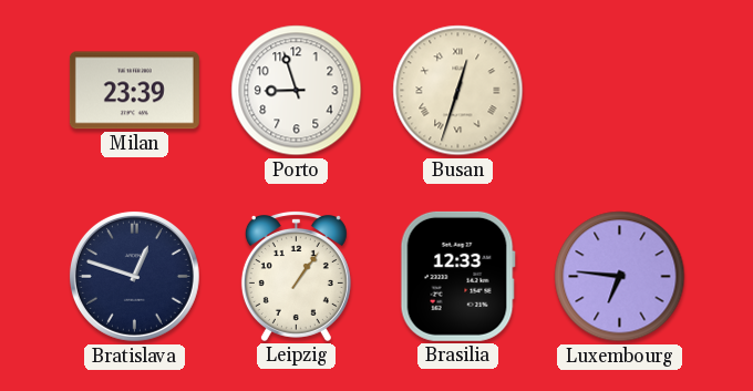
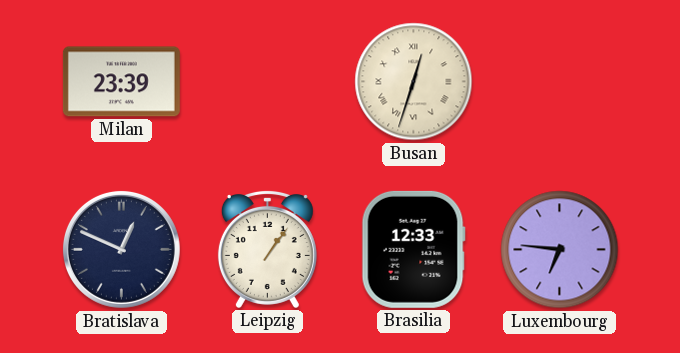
Porto: 8:57 -> none
Bratislava: 12:48 -> 12:49
